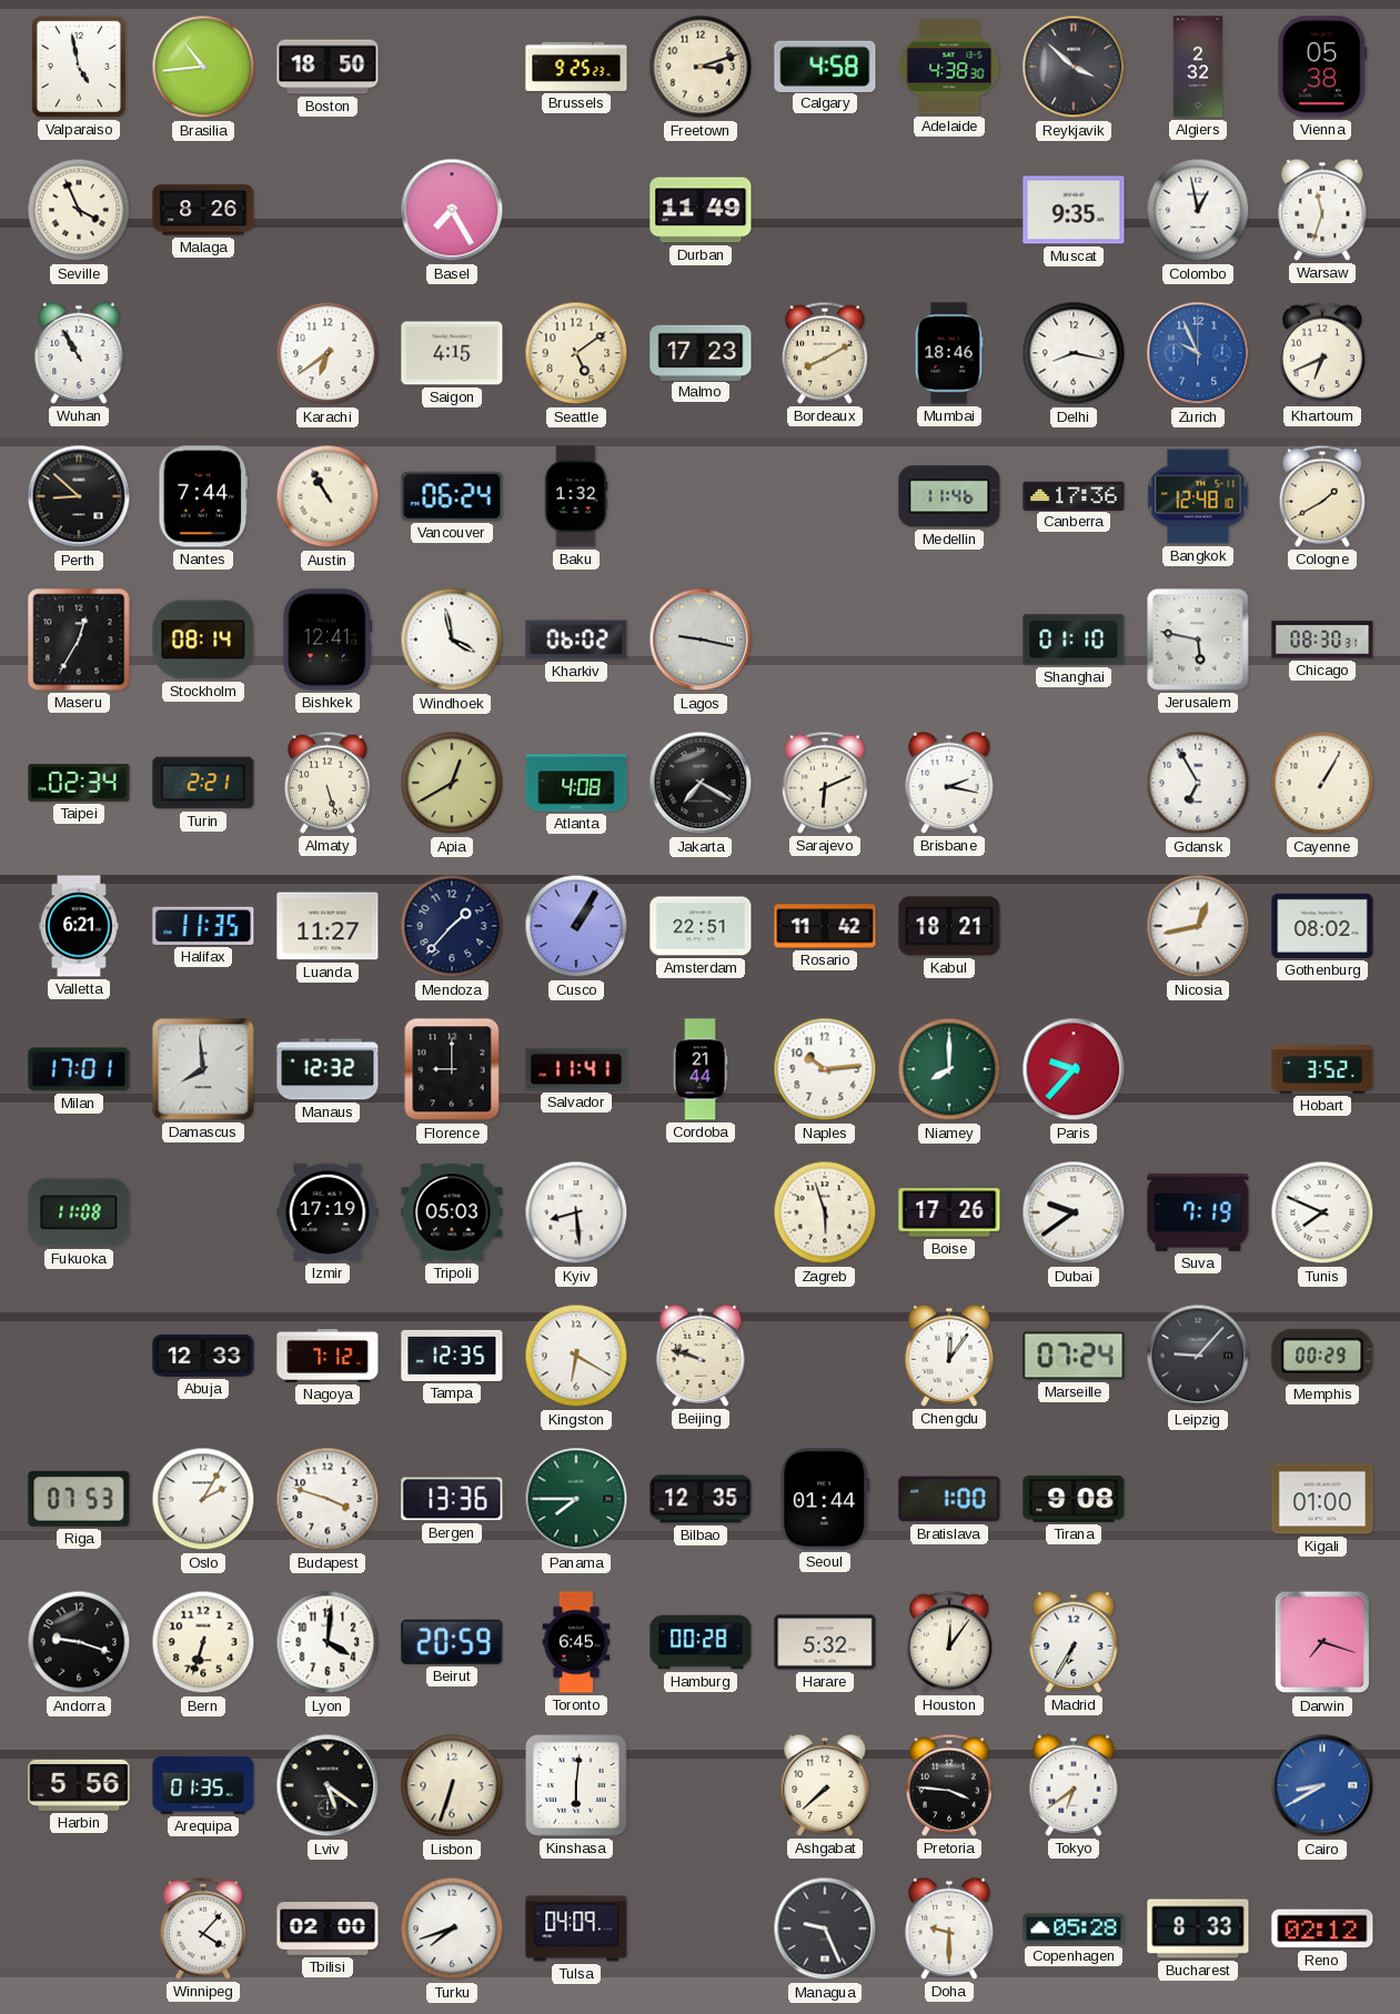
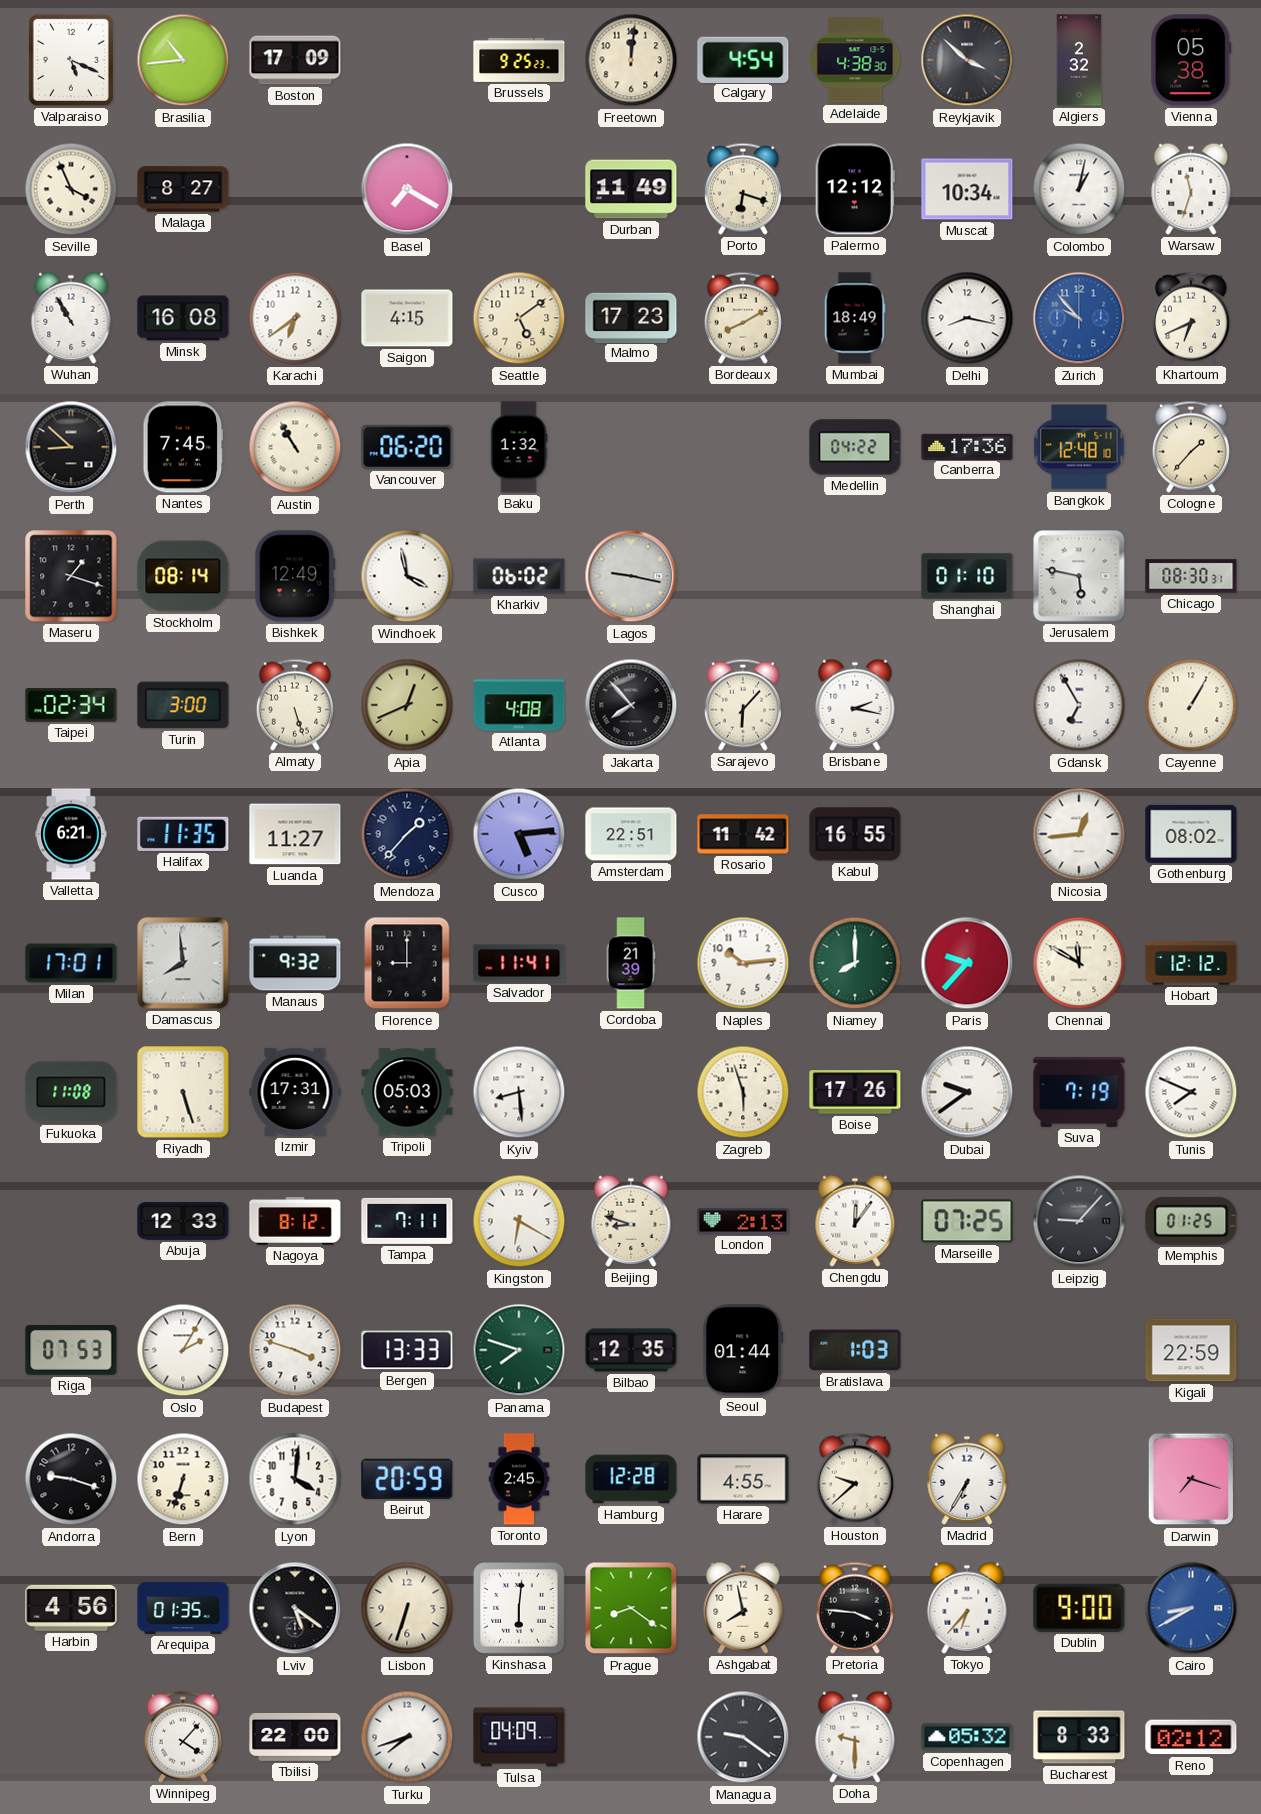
Valparaiso: 4:58 -> 5:19
Boston: 18:50 -> 17:09
Freetown: 3:12 -> 12:01
Calgary: 4:58 -> 4:54
Malaga: 8:26 -> 8:27
Basel: 7:25 -> 7:20
Porto: none -> 6:18
Palermo: none -> 12:12
Muscat: 9:35 -> 10:34
Colombo: 12:58 -> 1:02
Minsk: none -> 16:08
Mumbai: 18:46 -> 18:49
Zurich: 9:56 -> 9:53
Nantes: 7:44 -> 7:45
Vancouver: 06:24 -> 06:20
Medellin: 11:46 -> 04:22
Cologne: 1:40 -> 1:37
Maseru: 12:35 -> 1:18
Bishkek: 12:41 -> 12:49
Turin: 2:21 -> 3:00
Apia: 12:40 -> 12:41
Jakarta: 7:20 -> 7:53
Sarajevo: 6:11 -> 6:07
Cusco: 1:05 -> 5:14
Kabul: 18:21 -> 16:55
Nicosia: 12:43 -> 12:44
Manaus: 12:32 -> 9:32
Cordoba: 21:44 -> 21:39
Chennai: none -> 11:50
Hobart: 3:52 -> 12:12
Riyadh: none -> 5:27
Izmir: 17:19 -> 17:31
Nagoya: 7:12 -> 8:12
Tampa: 12:35 -> 7:11
Beijing: 9:48 -> 8:48
London: none -> 2:13
Marseille: 07:24 -> 07:25
Memphis: 00:29 -> 01:25
Bergen: 13:36 -> 13:33
Panama: 7:45 -> 7:48
Bratislava: 1:00 -> 1:03
Tirana: 9:08 -> none
Kigali: 01:00 -> 22:59
Toronto: 6:45 -> 2:45
Hamburg: 00:28 -> 12:28
Harare: 5:32 -> 4:55
Houston: 12:06 -> 9:38
Harbin: 5:56 -> 4:56
Prague: none -> 8:21
Ashgabat: 7:38 -> 7:58
Tokyo: 6:39 -> 6:37
Dublin: none -> 9:00
Tbilisi: 02:00 -> 22:00
Managua: 9:26 -> 9:21
Copenhagen: 05:28 -> 05:32
